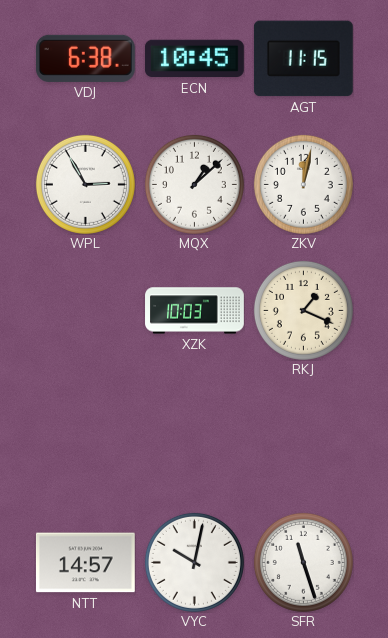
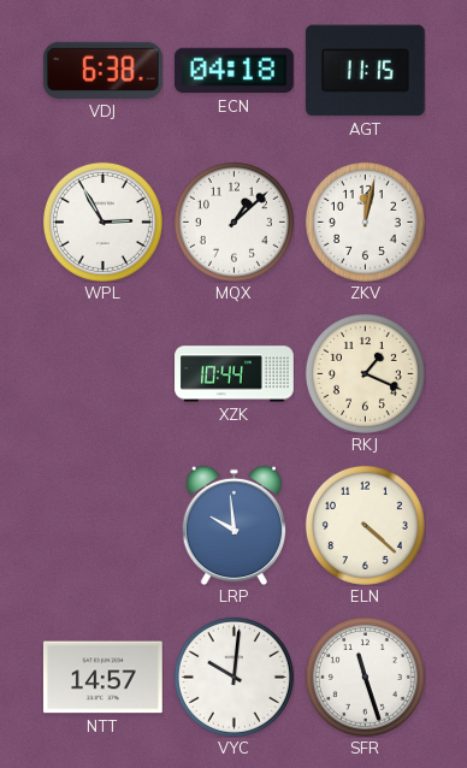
ECN: 10:45 -> 04:18
XZK: 10:03 -> 10:44
LRP: none -> 9:59
ELN: none -> 4:22
VYC: 10:02 -> 10:01
